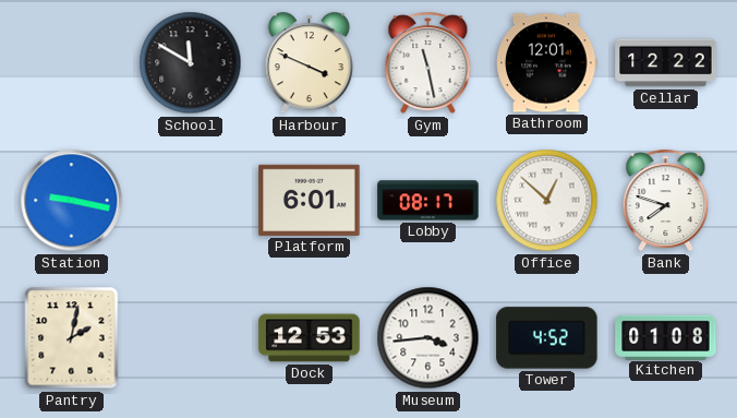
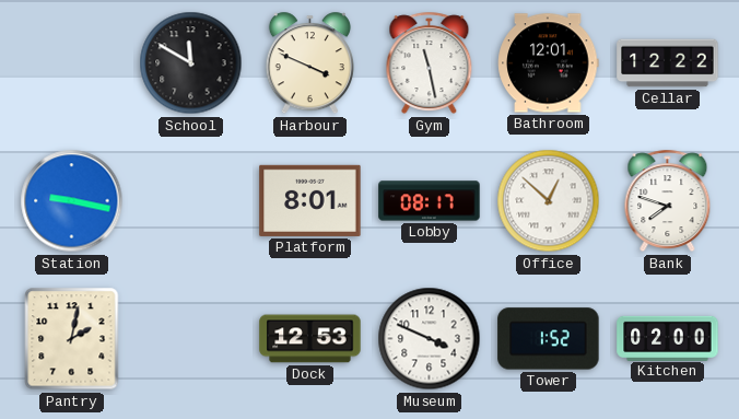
Platform: 6:01 -> 8:01
Museum: 3:44 -> 3:49
Tower: 4:52 -> 1:52
Kitchen: 01:08 -> 02:00
